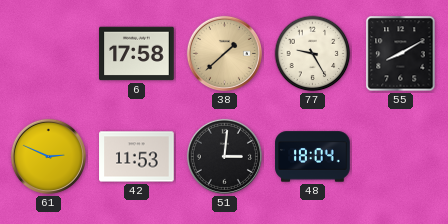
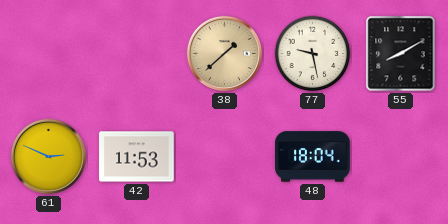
6: 17:58 -> none
77: 9:25 -> 9:28
51: 3:01 -> none
